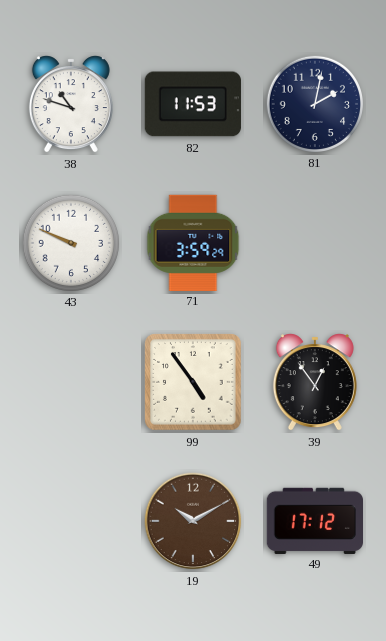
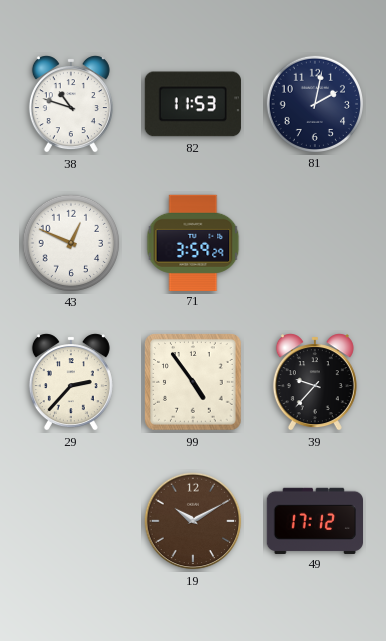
43: 9:49 -> 12:49
29: none -> 2:37
39: 12:54 -> 9:37
